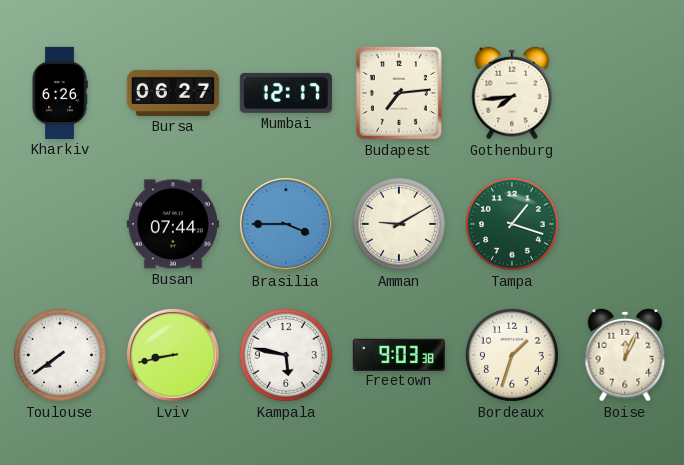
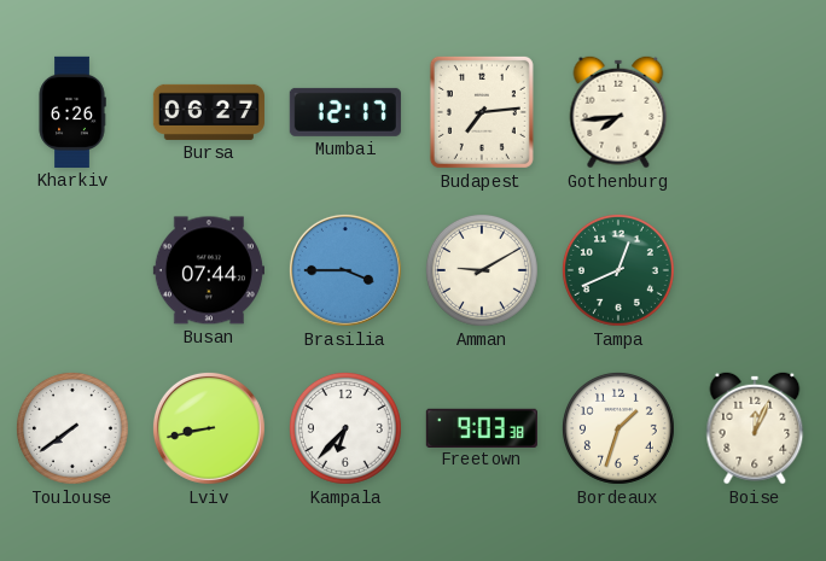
Tampa: 1:18 -> 12:41
Kampala: 5:47 -> 6:37
